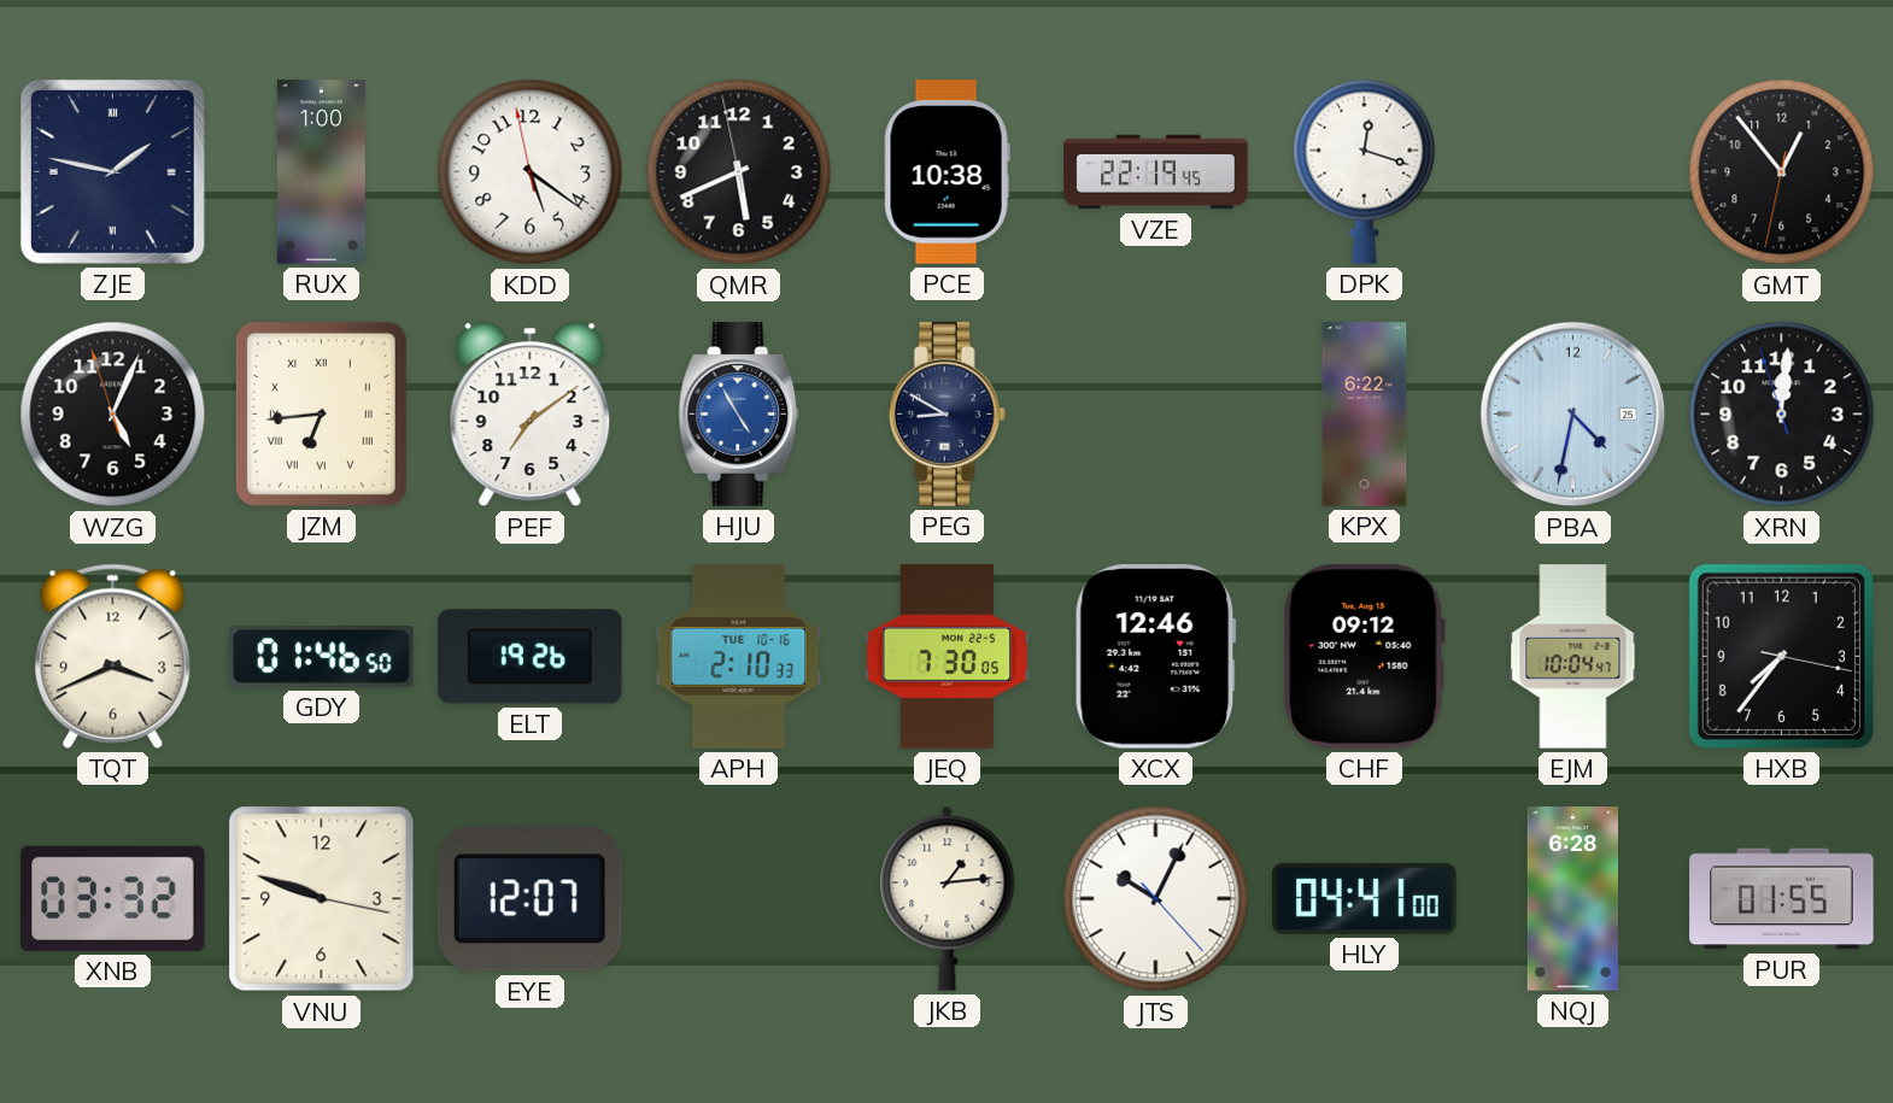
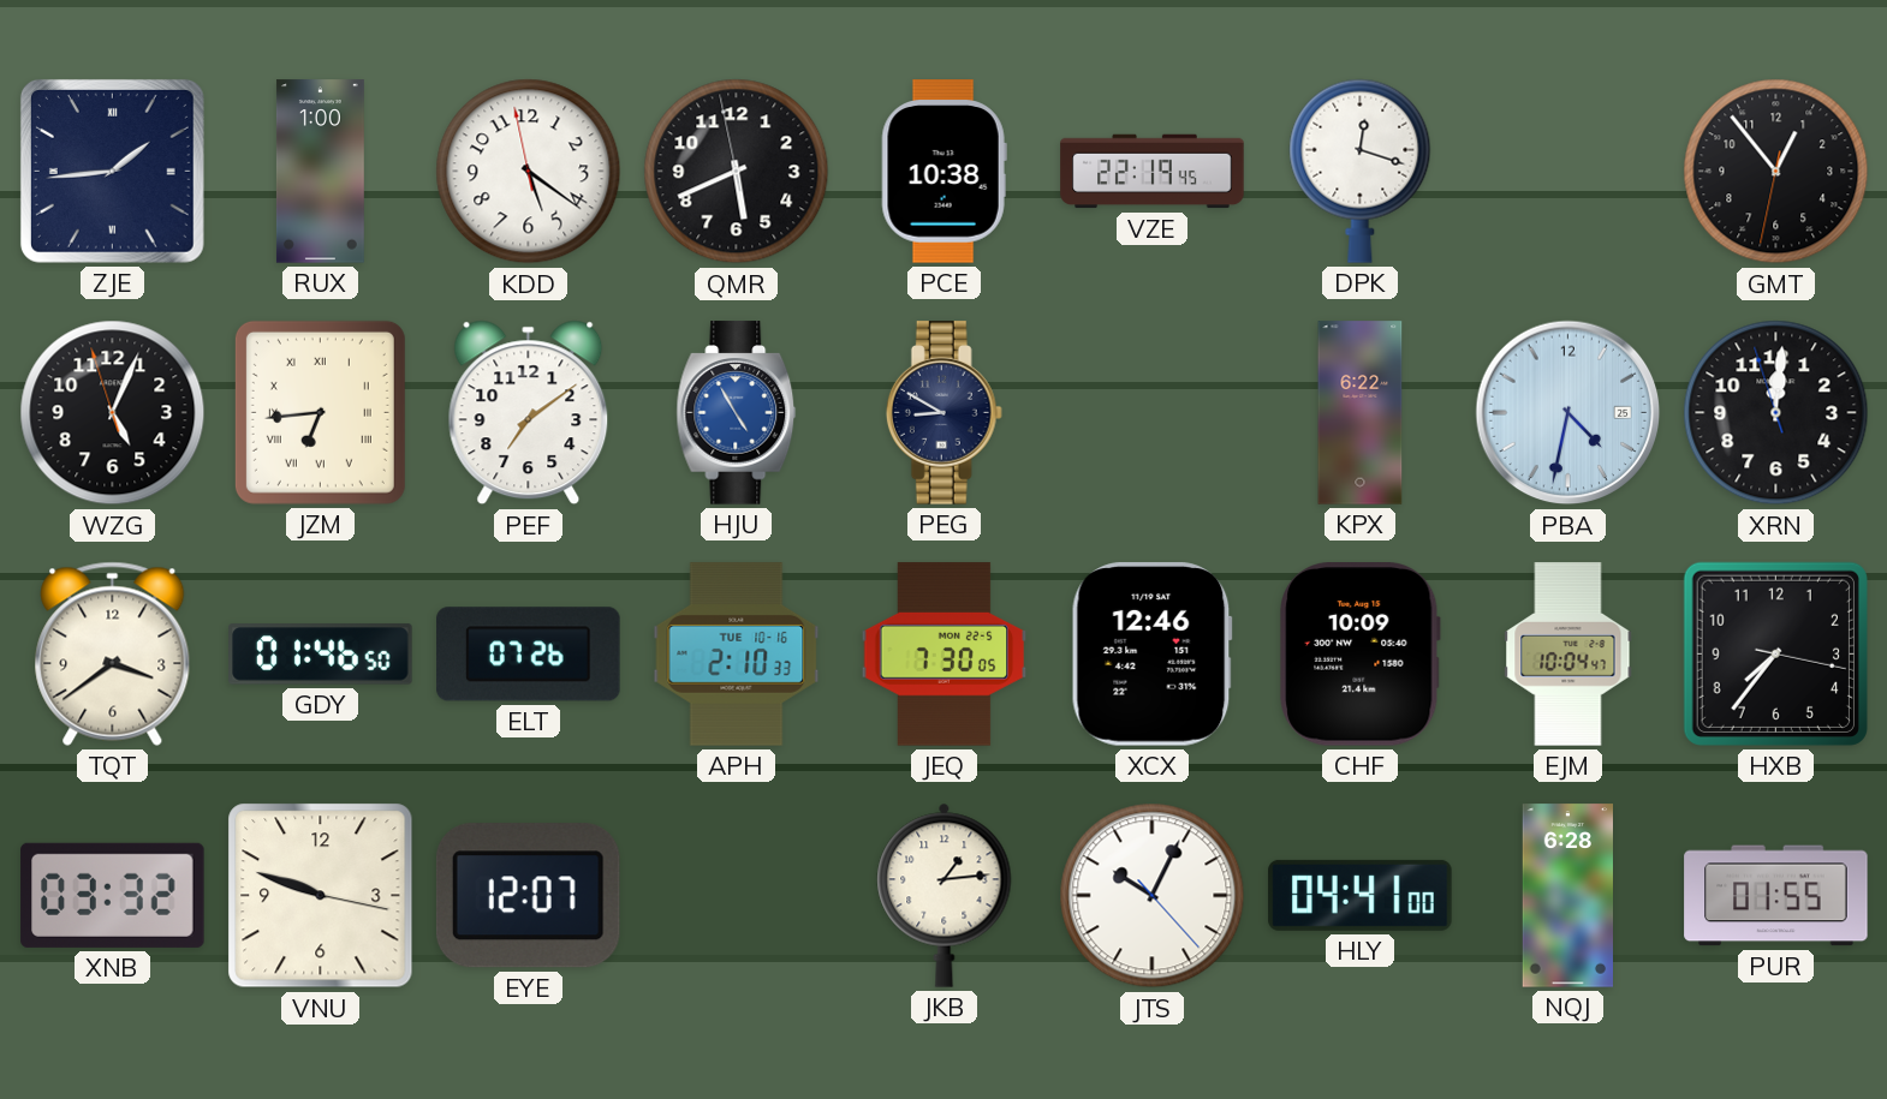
ZJE: 1:47 -> 1:44
TQT: 3:41 -> 3:39
ELT: 19:26 -> 07:26
CHF: 09:12 -> 10:09
